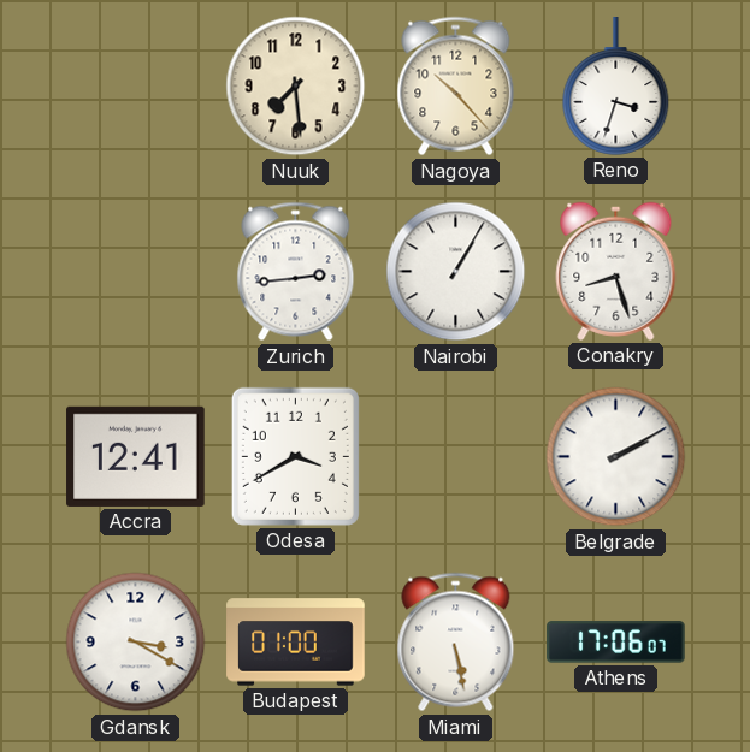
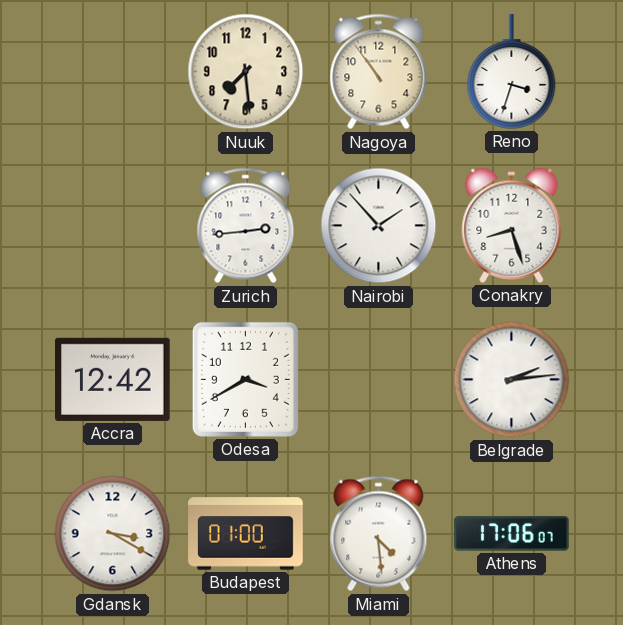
Nagoya: 10:23 -> 10:54
Nairobi: 1:05 -> 1:53
Accra: 12:41 -> 12:42
Belgrade: 2:10 -> 2:14
Miami: 5:28 -> 4:29
